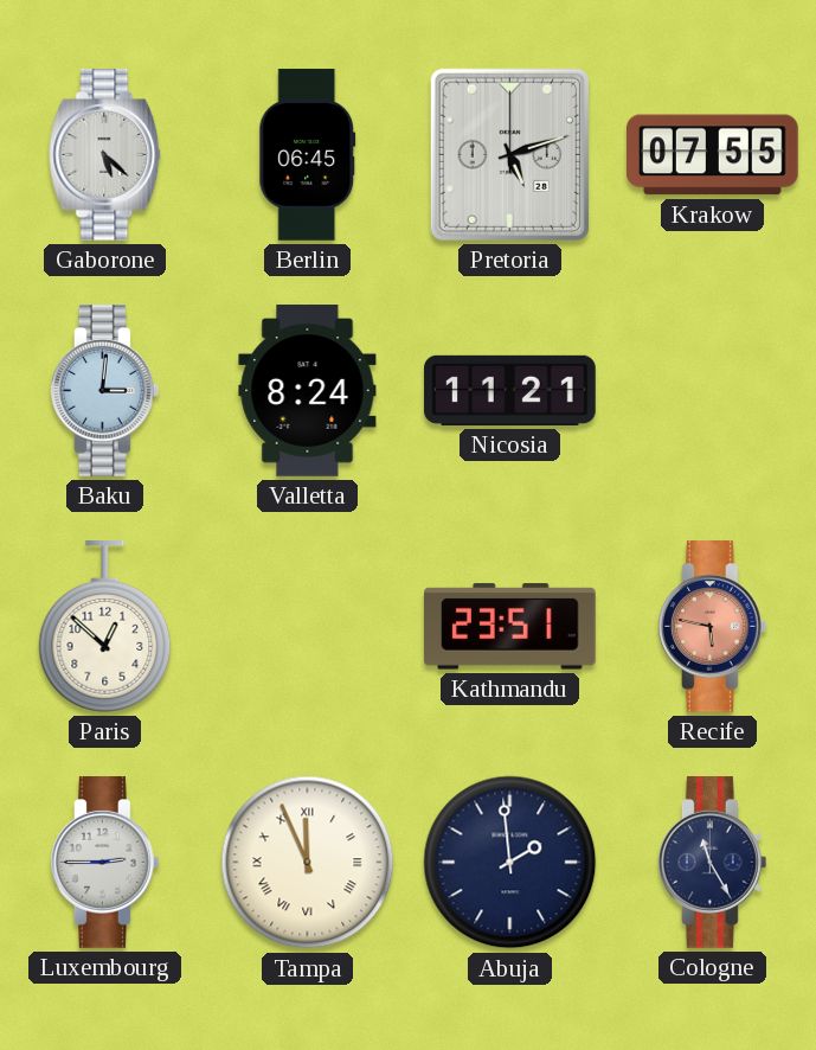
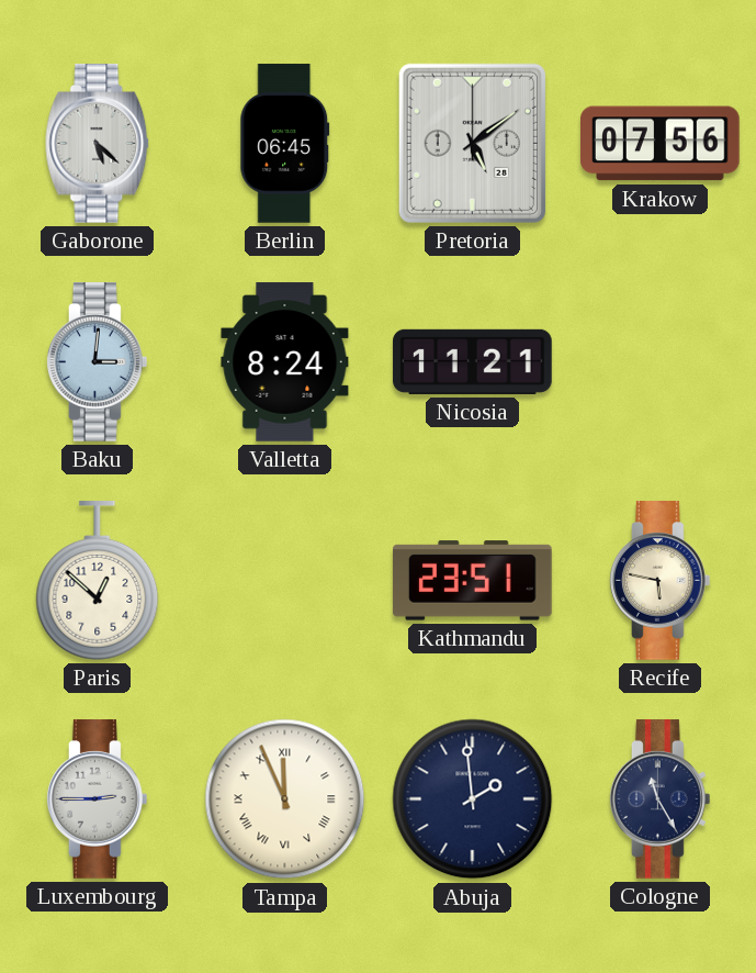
Pretoria: 5:12 -> 5:09
Krakow: 07:55 -> 07:56
Recife dial: salmon -> cream
